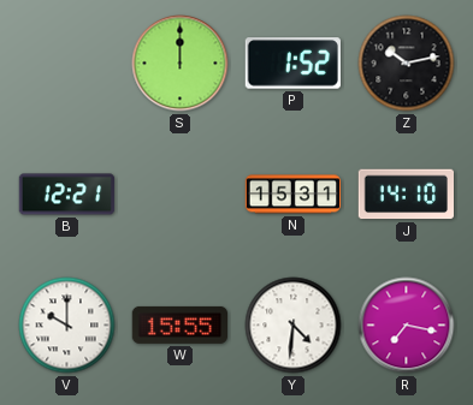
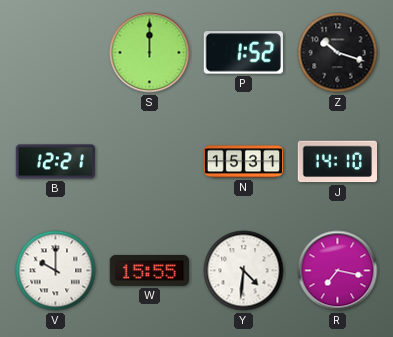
Z: 10:13 -> 10:18
